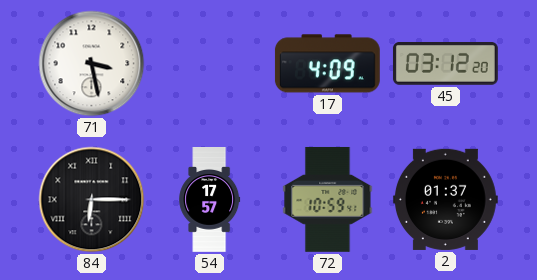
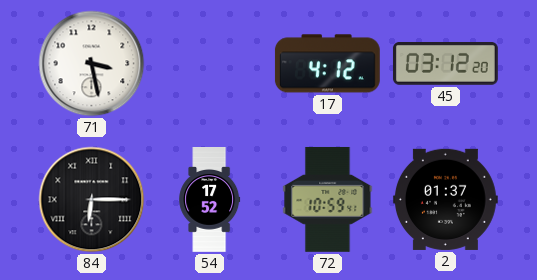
17: 4:09 -> 4:12
54: 17:57 -> 17:52
